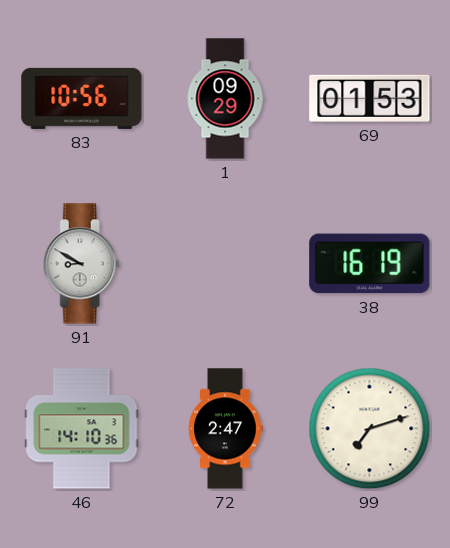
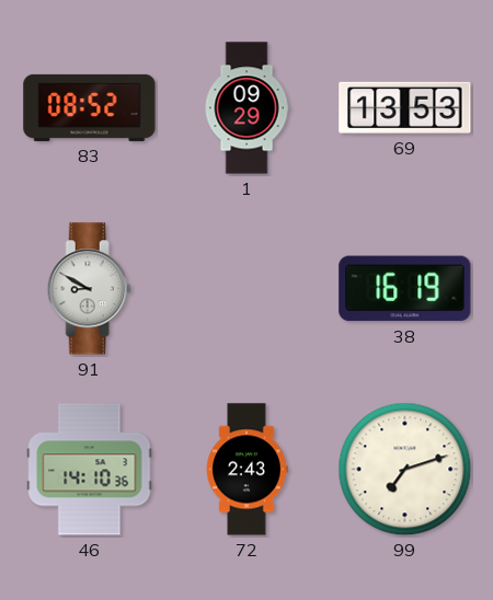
83: 10:56 -> 08:52
69: 01:53 -> 13:53
72: 2:47 -> 2:43
